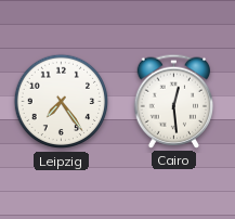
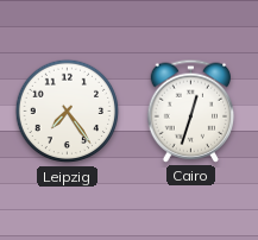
Cairo: 12:29 -> 12:33
